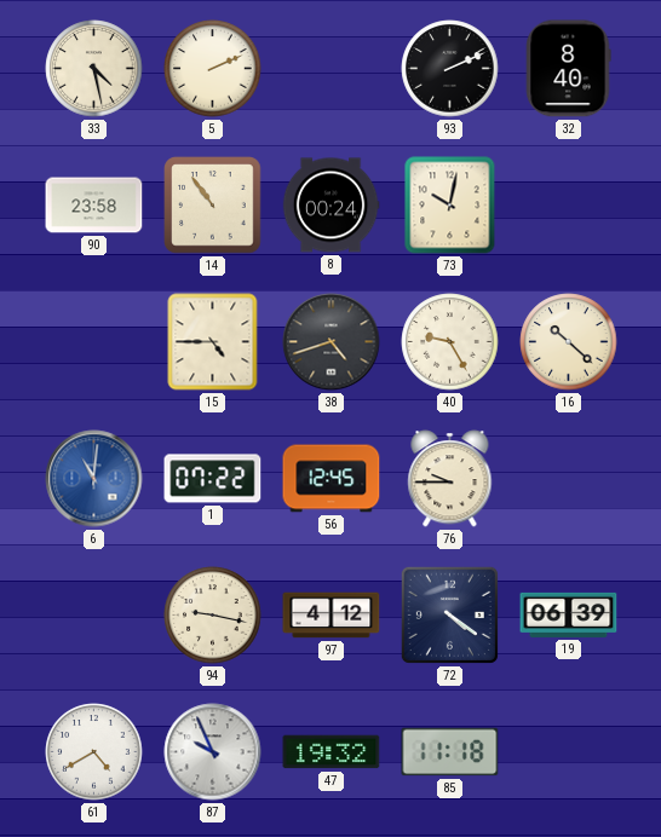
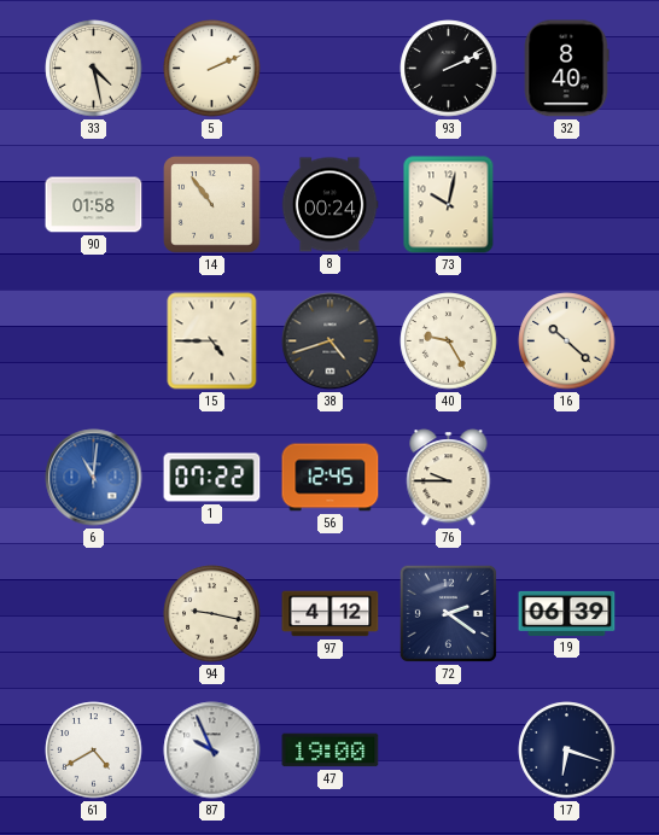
90: 23:58 -> 01:58
72: 4:21 -> 2:21
47: 19:32 -> 19:00
85: 11:18 -> none
17: none -> 6:18
